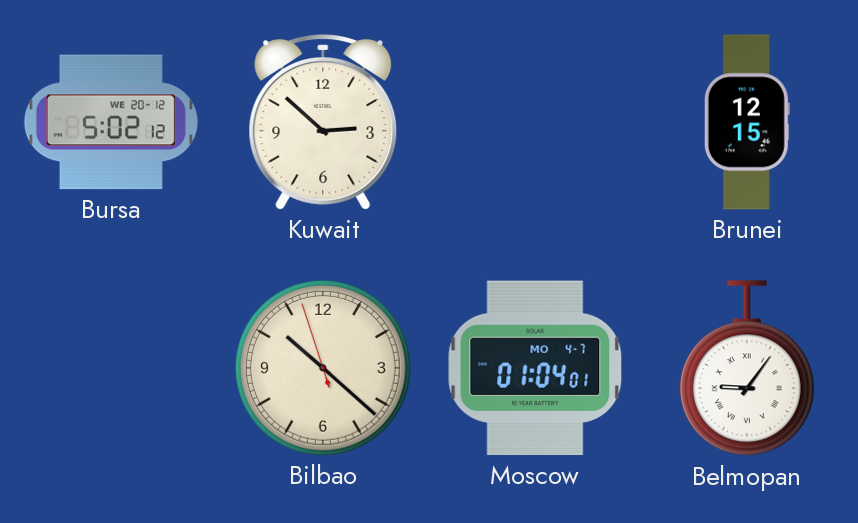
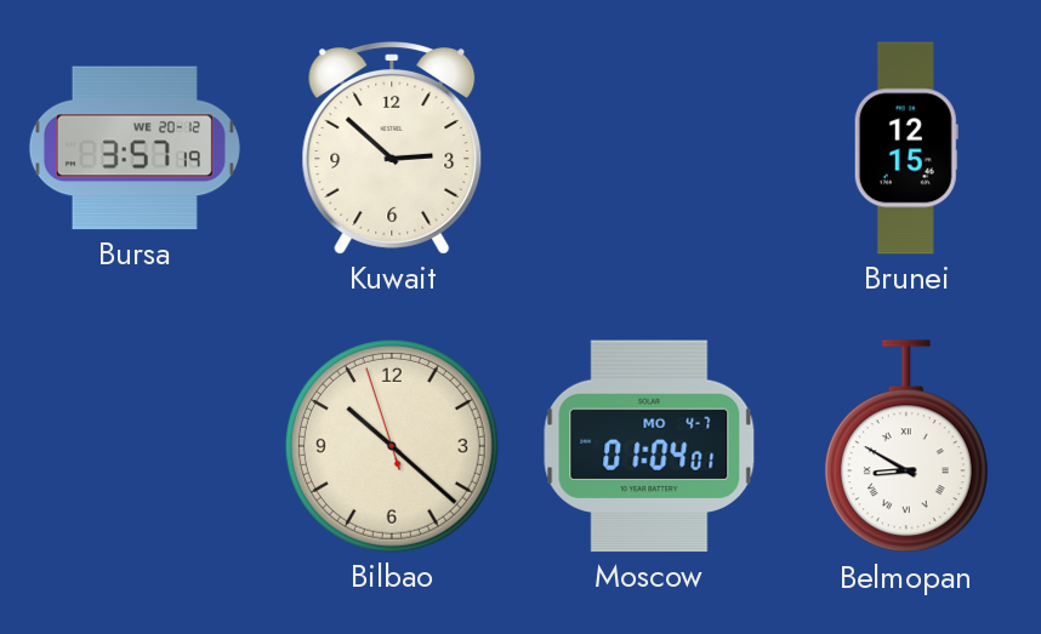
Bursa: 5:02 -> 3:57
Belmopan: 9:06 -> 8:50
